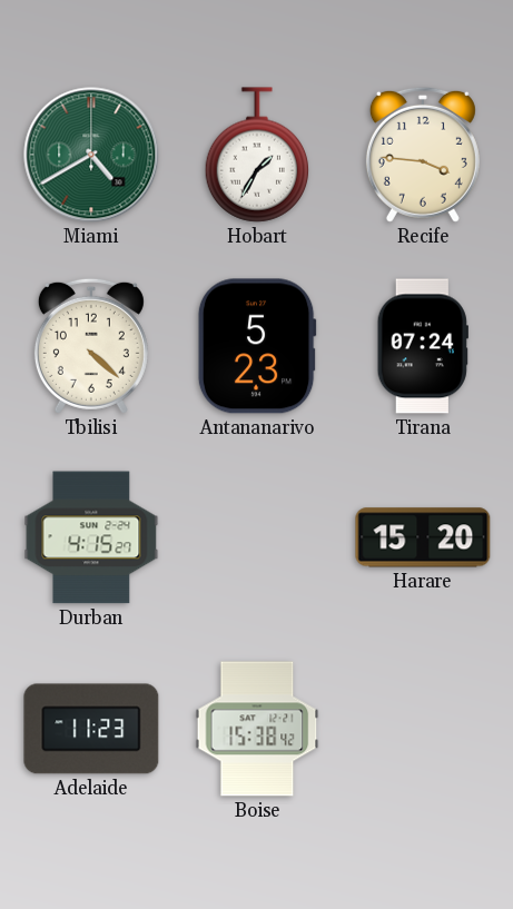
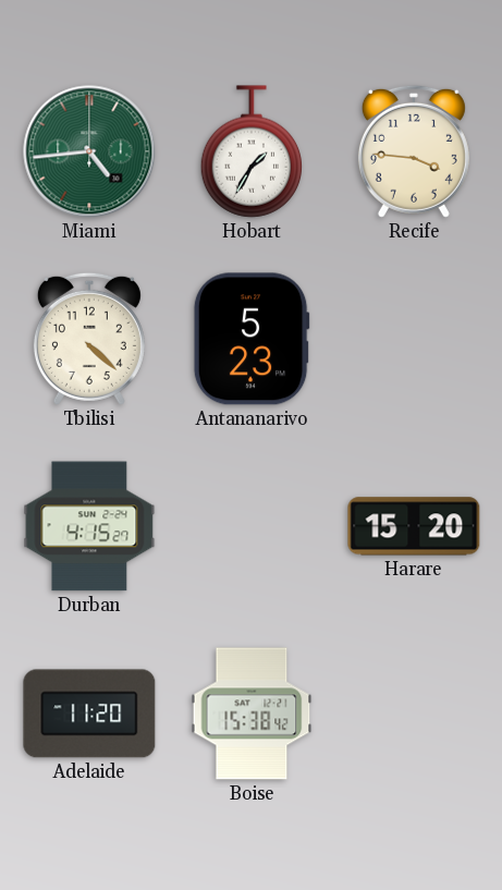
Miami: 4:40 -> 4:44
Tirana: 07:24 -> none
Adelaide: 11:23 -> 11:20
